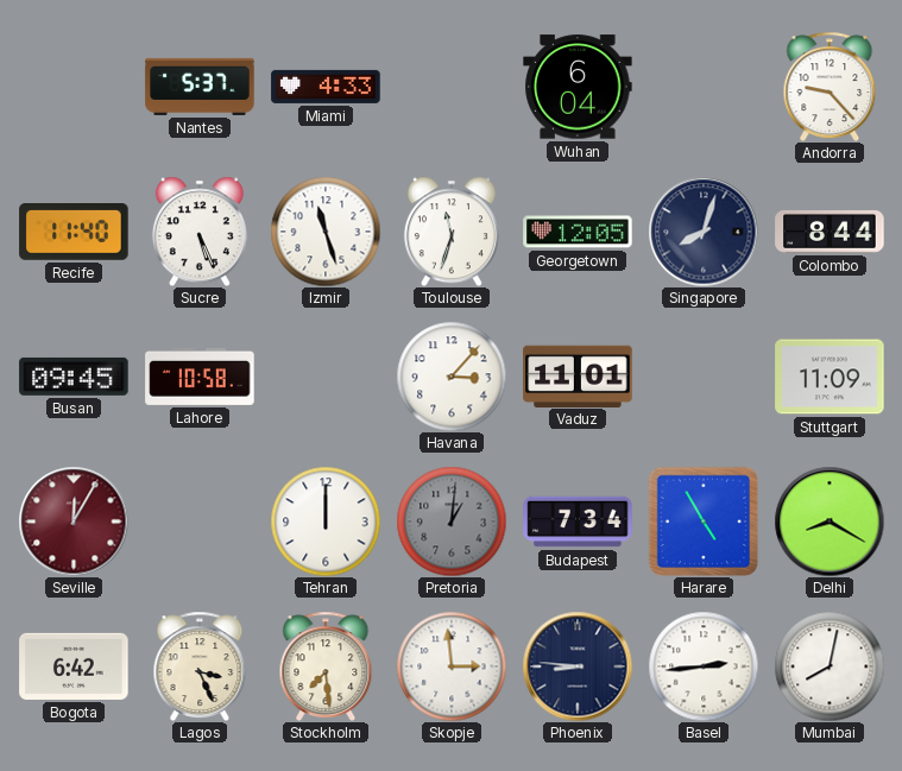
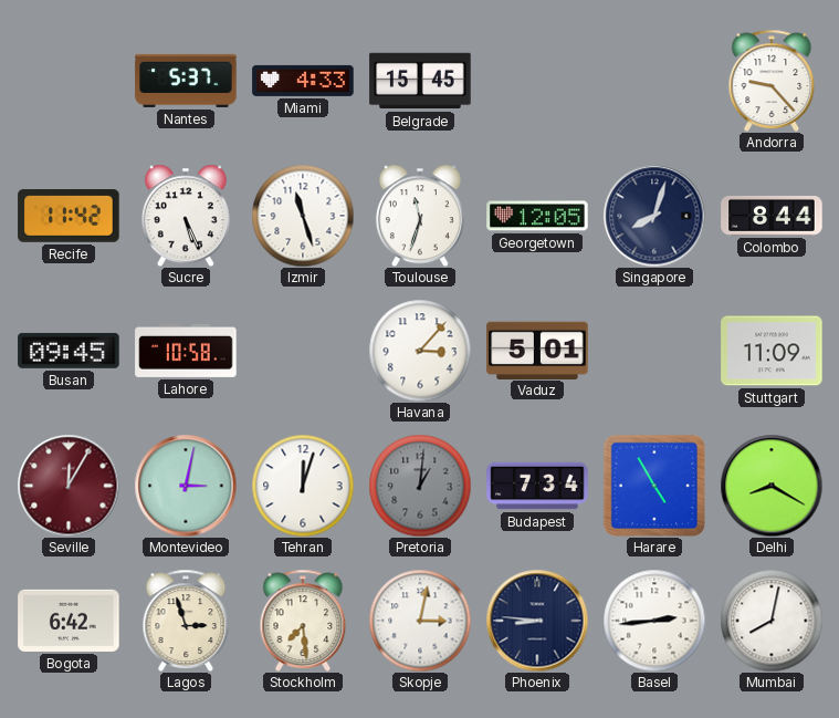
Belgrade: none -> 15:45
Wuhan: 6:04 -> none
Recife: 11:40 -> 11:42
Vaduz: 11:01 -> 5:01
Montevideo: none -> 3:02
Tehran: 12:00 -> 12:03
Lagos: 3:26 -> 2:57
Skopje: 2:59 -> 3:02
